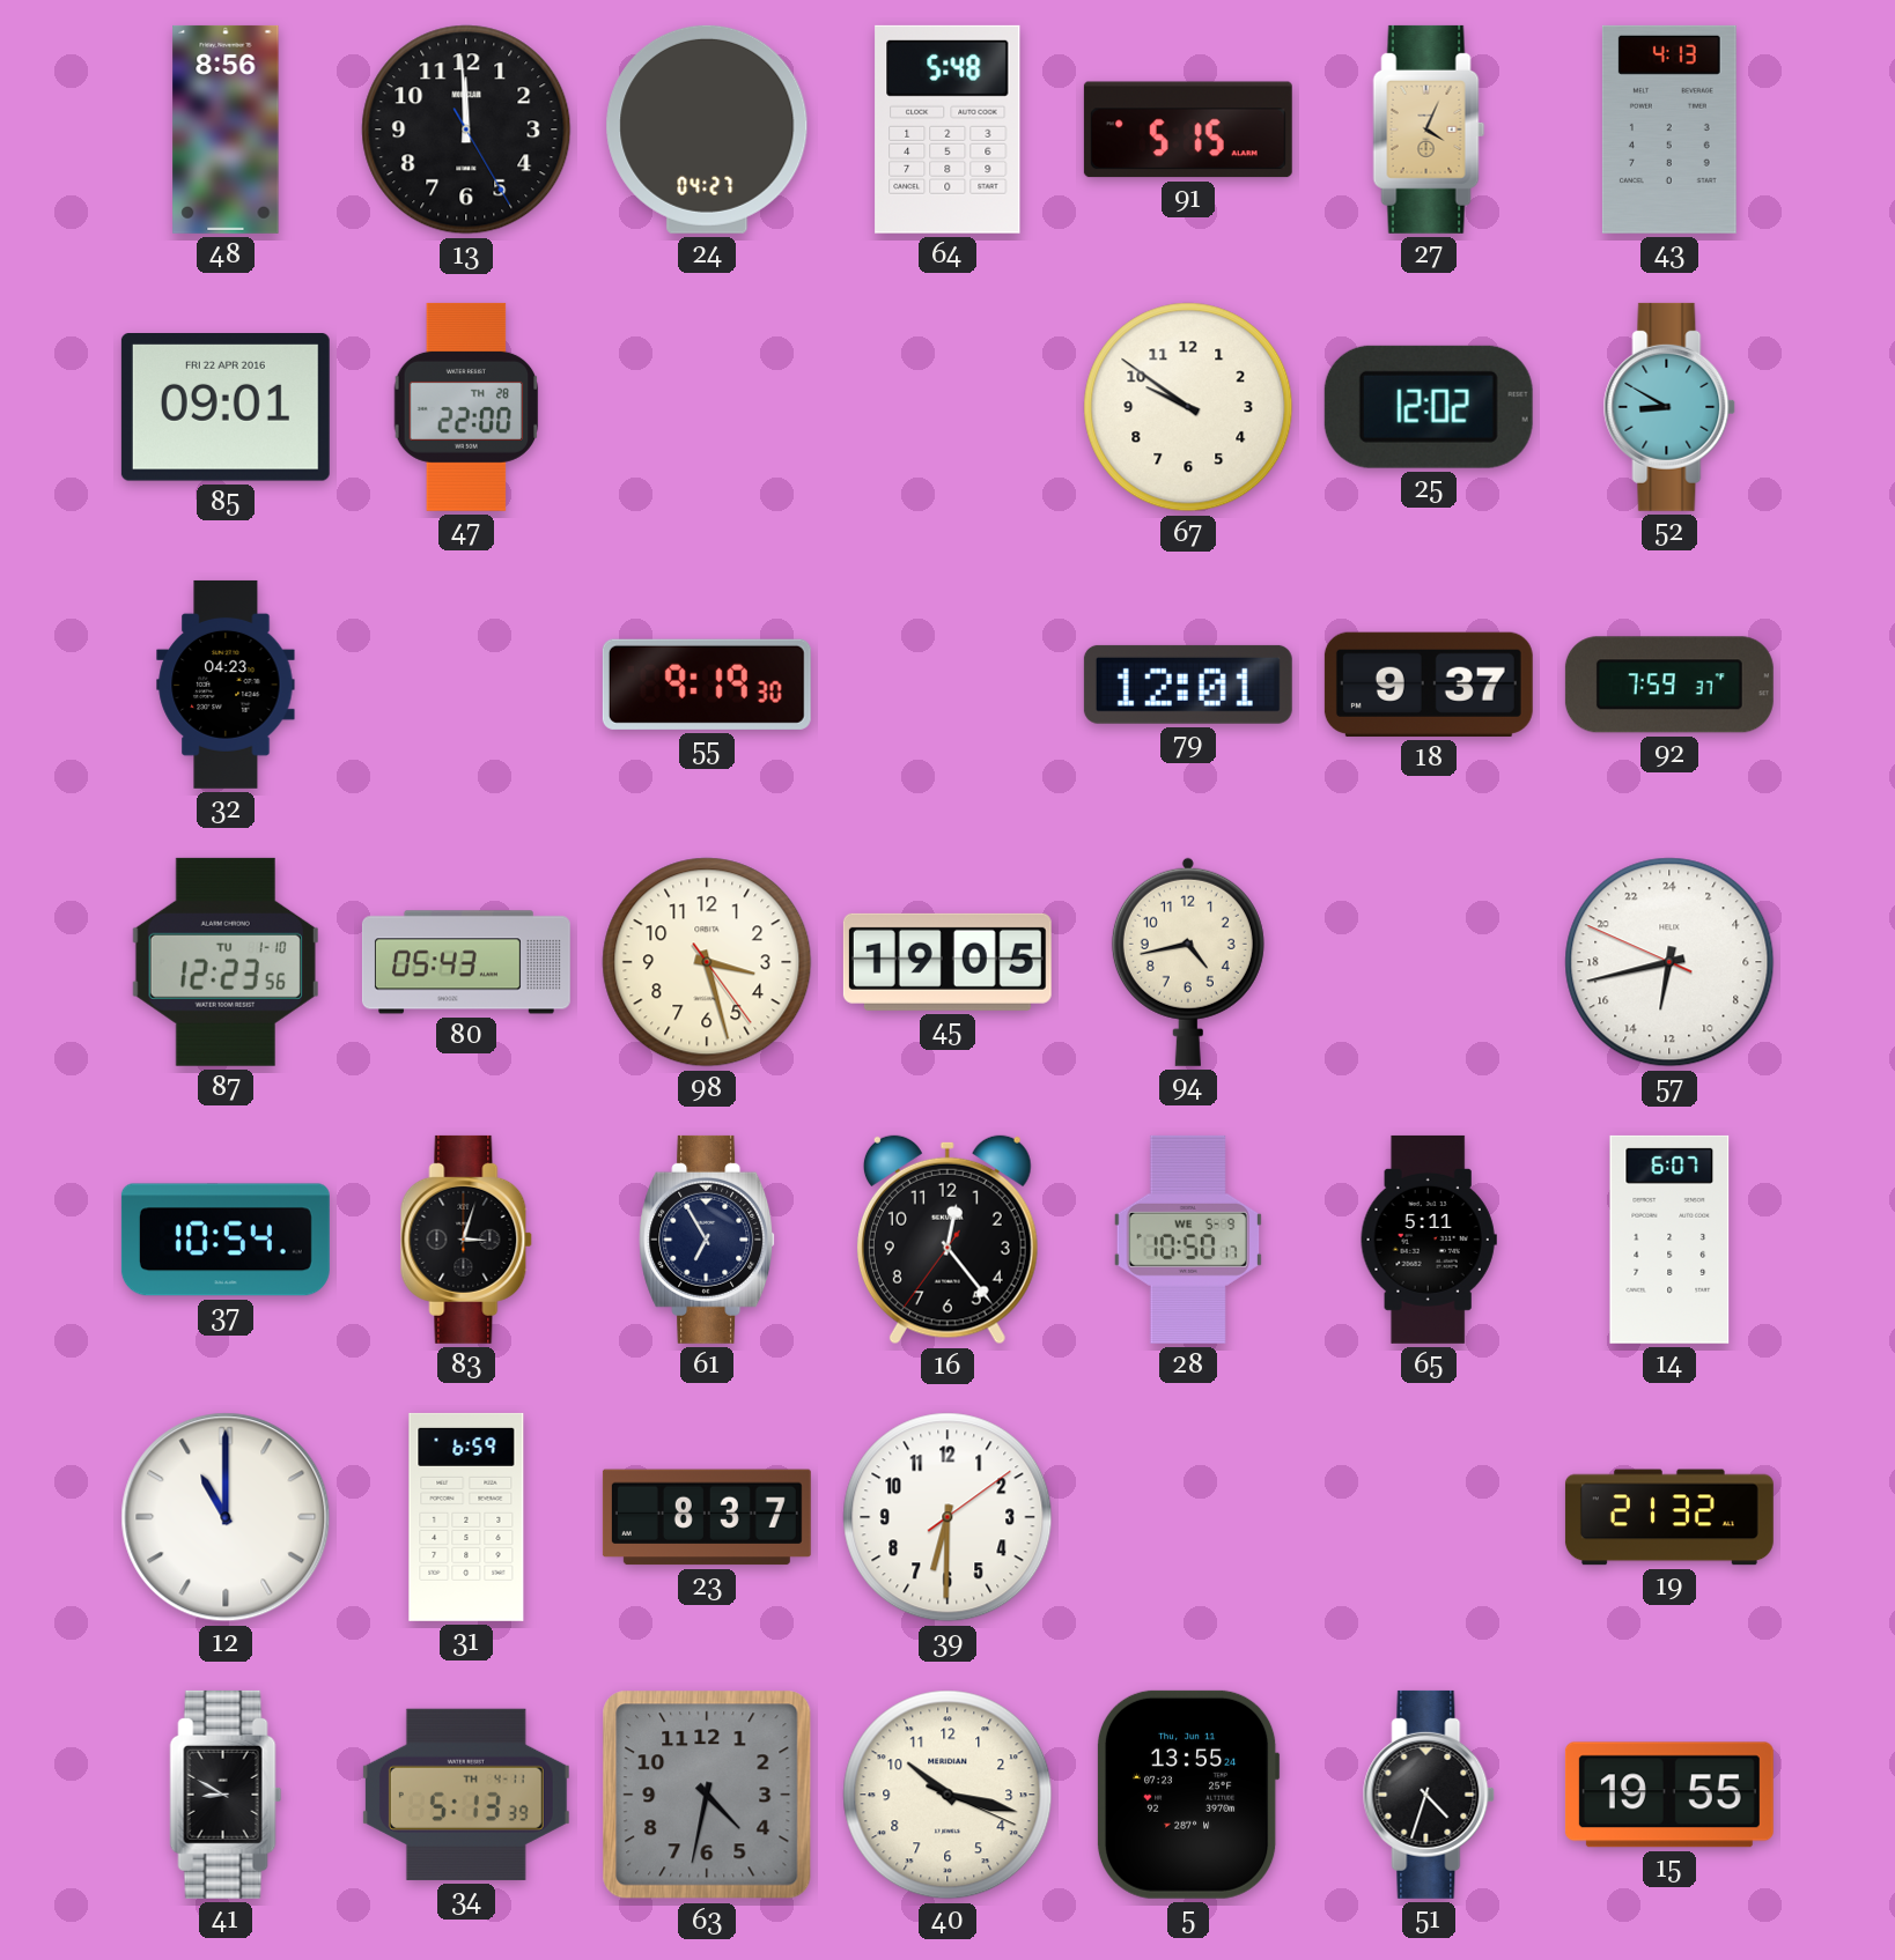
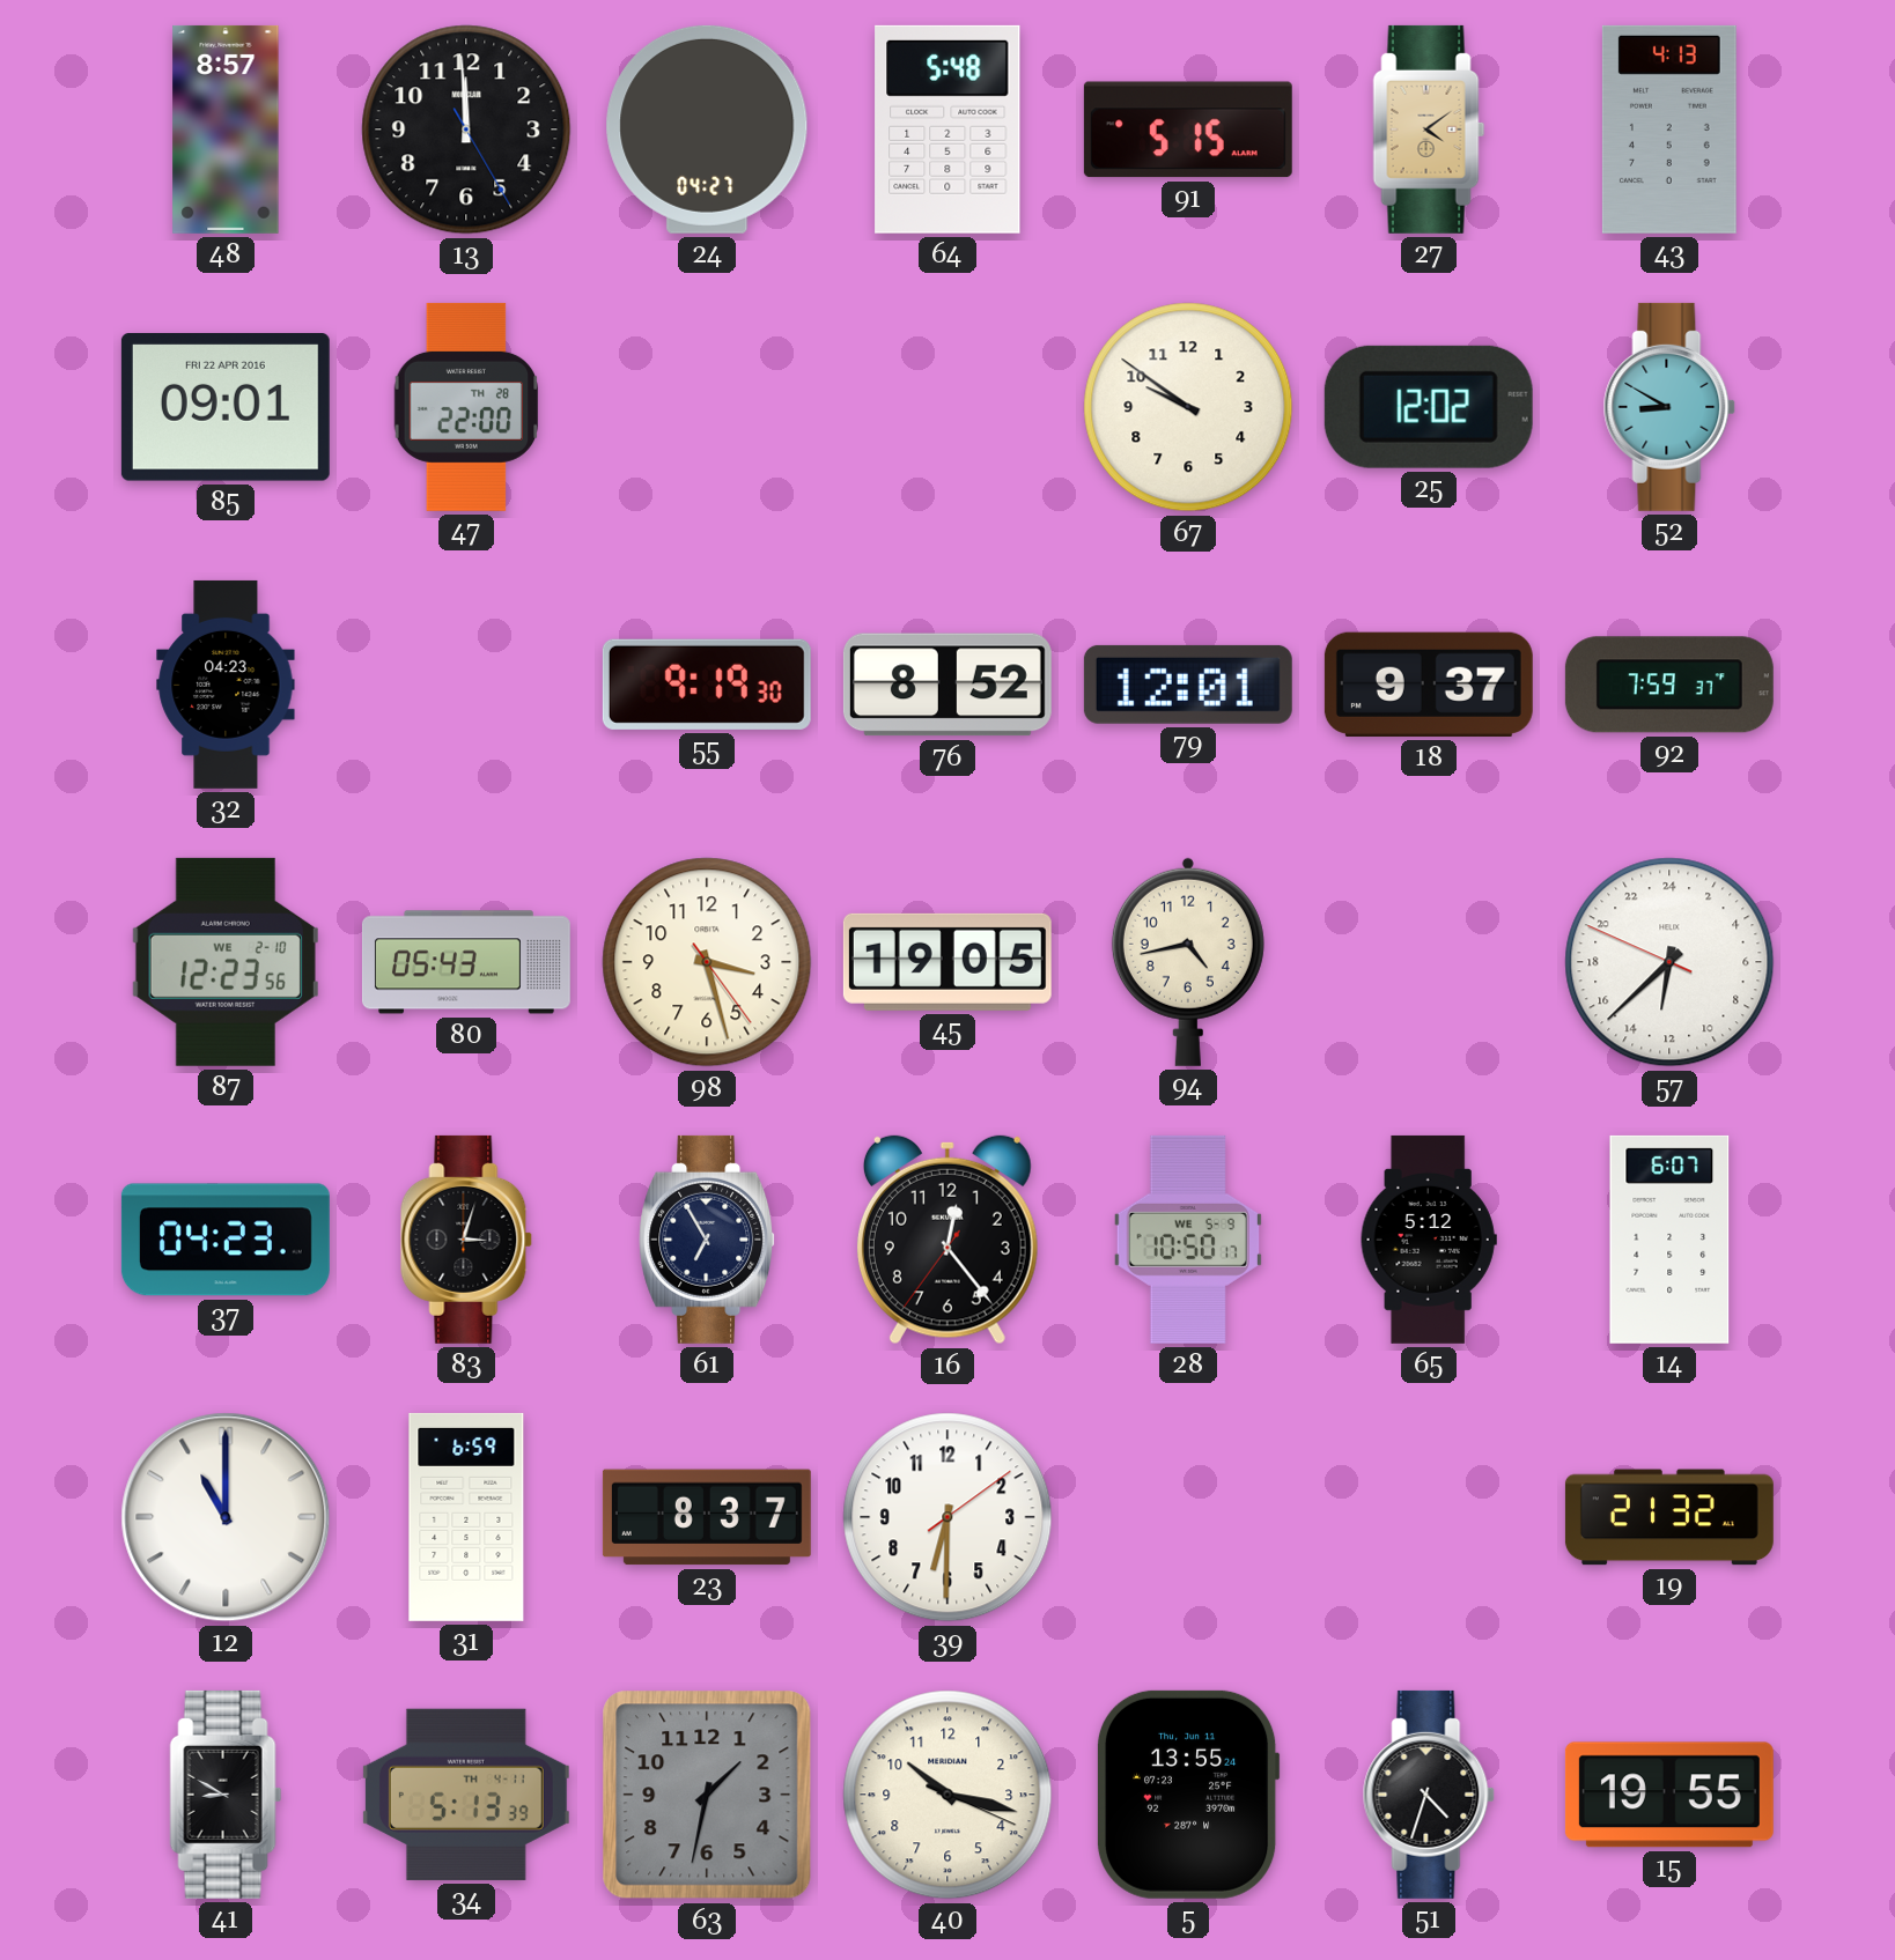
48: 8:56 -> 8:57
27: 4:04 -> 4:09
76: none -> 8:52
87 date: TU 1-10 -> WE 2-10
57: 12:42 -> 12:37
37: 10:54 -> 04:23
65: 5:11 -> 5:12
63: 4:32 -> 1:32
